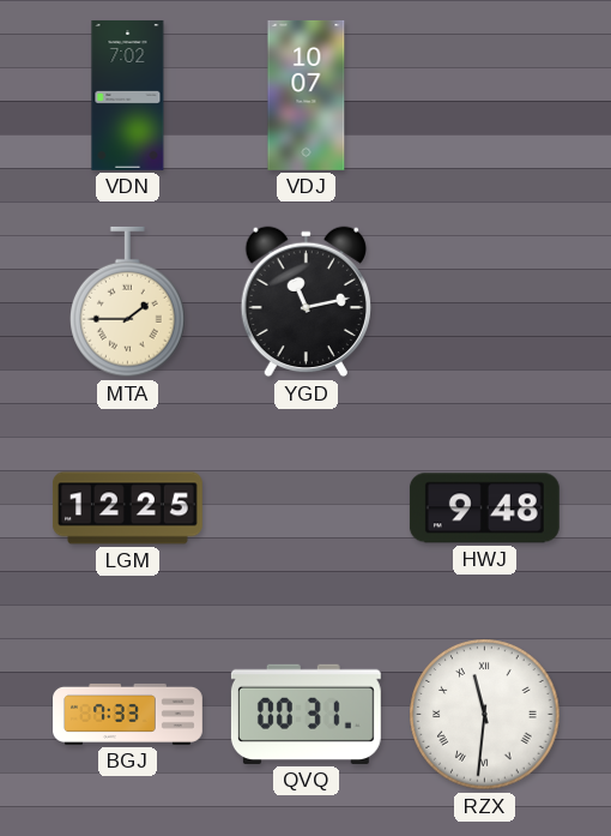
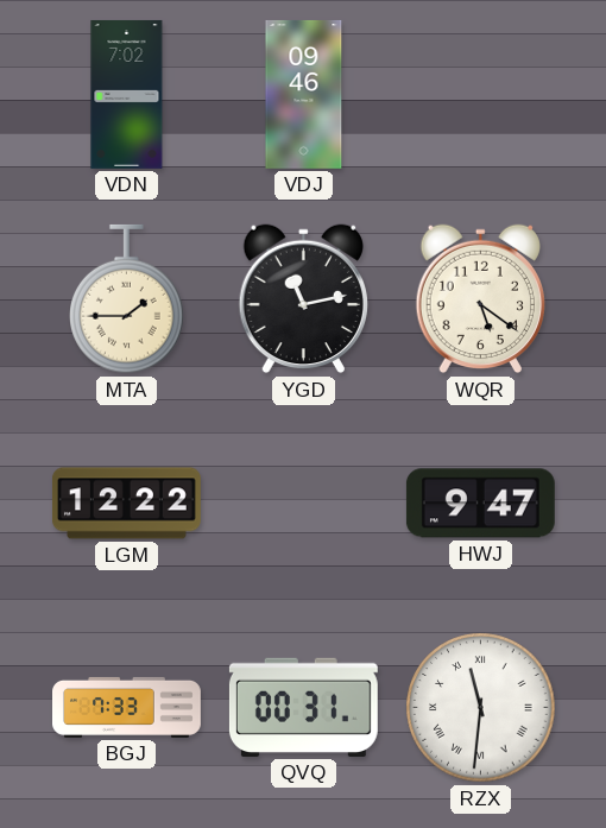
VDJ: 10:07 -> 09:46
WQR: none -> 5:21
LGM: 12:25 -> 12:22
HWJ: 9:48 -> 9:47
